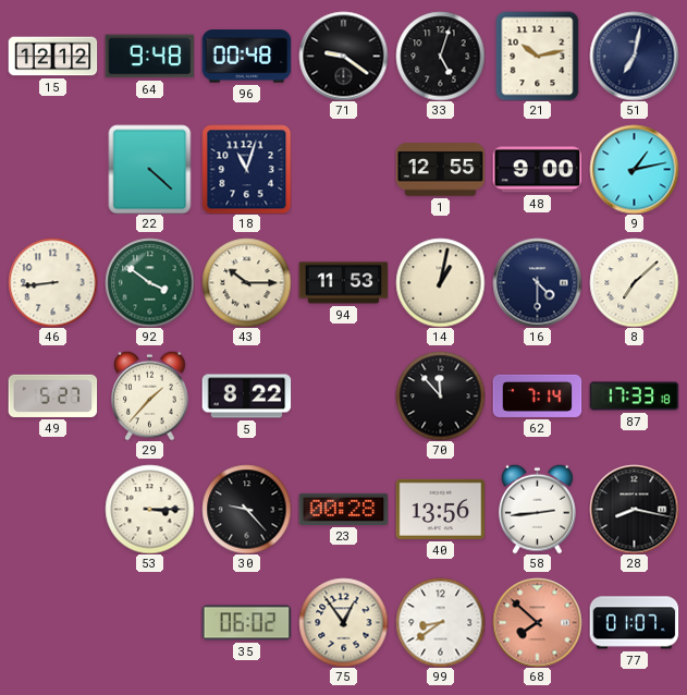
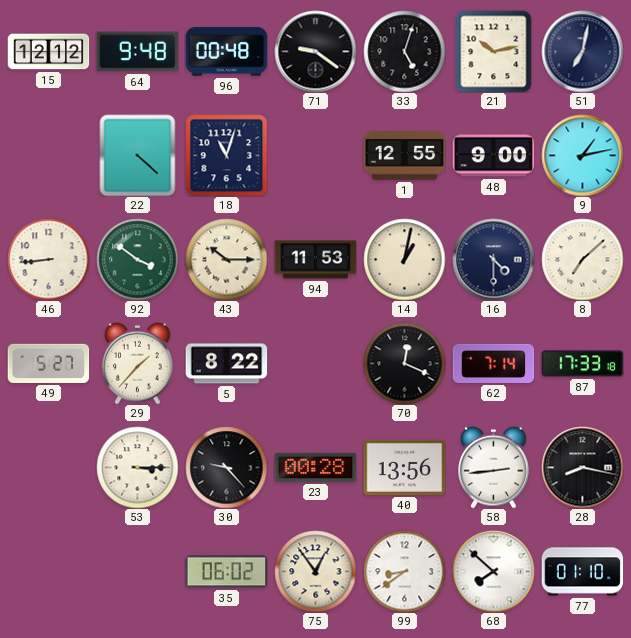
70: 11:53 -> 12:19
68 dial: salmon -> white
77: 01:07 -> 01:10
